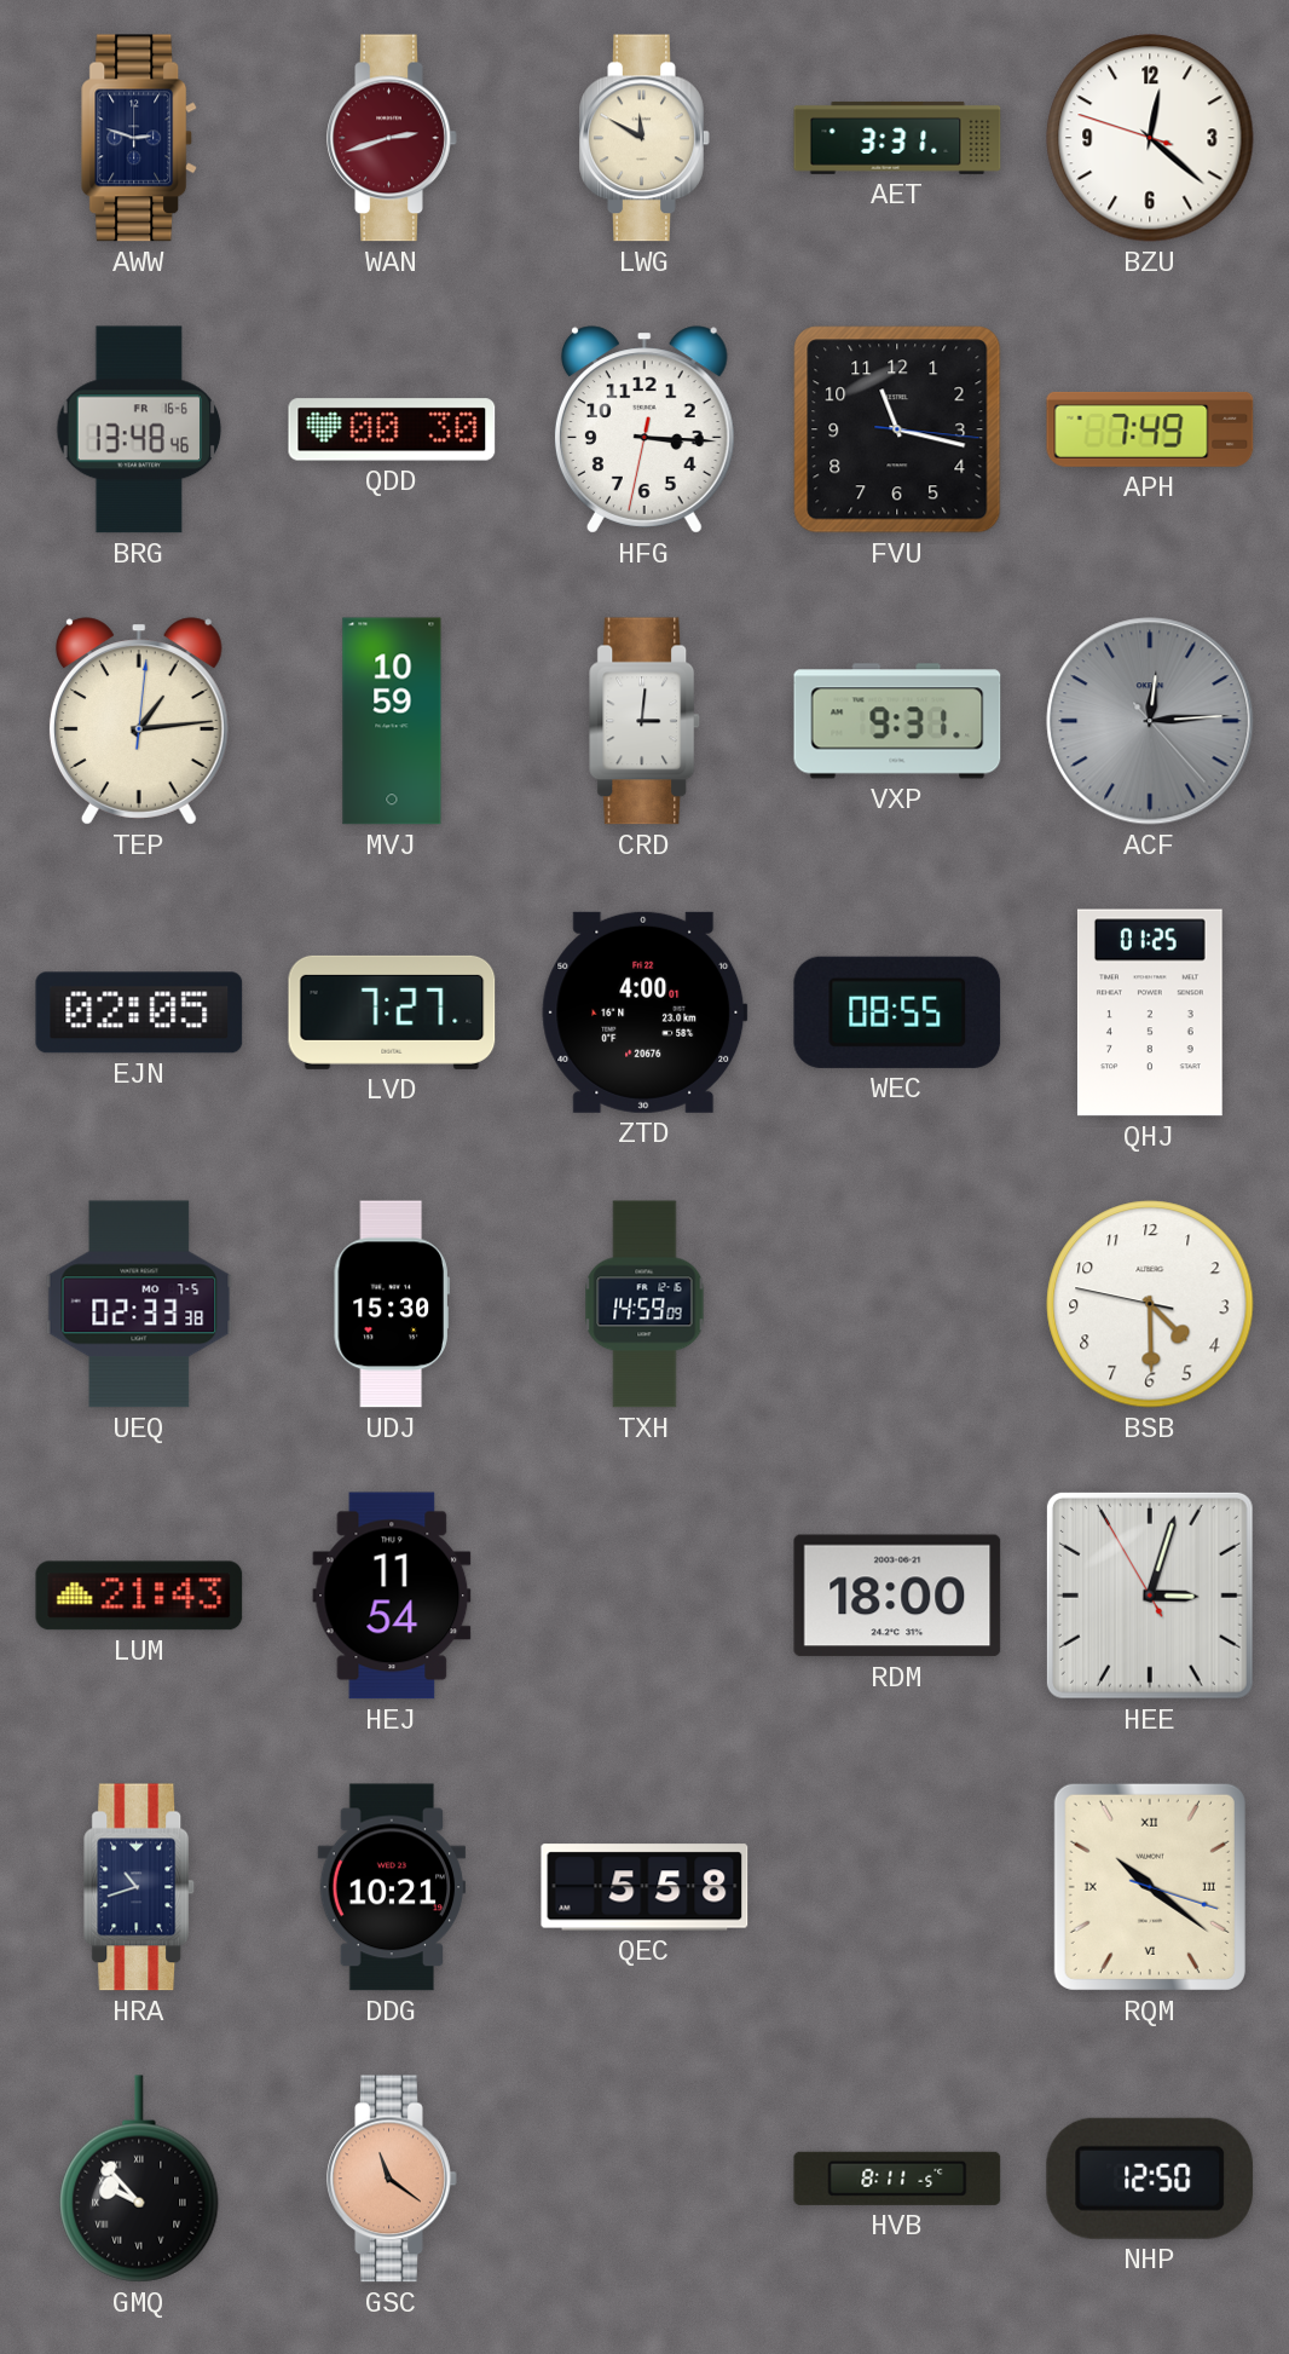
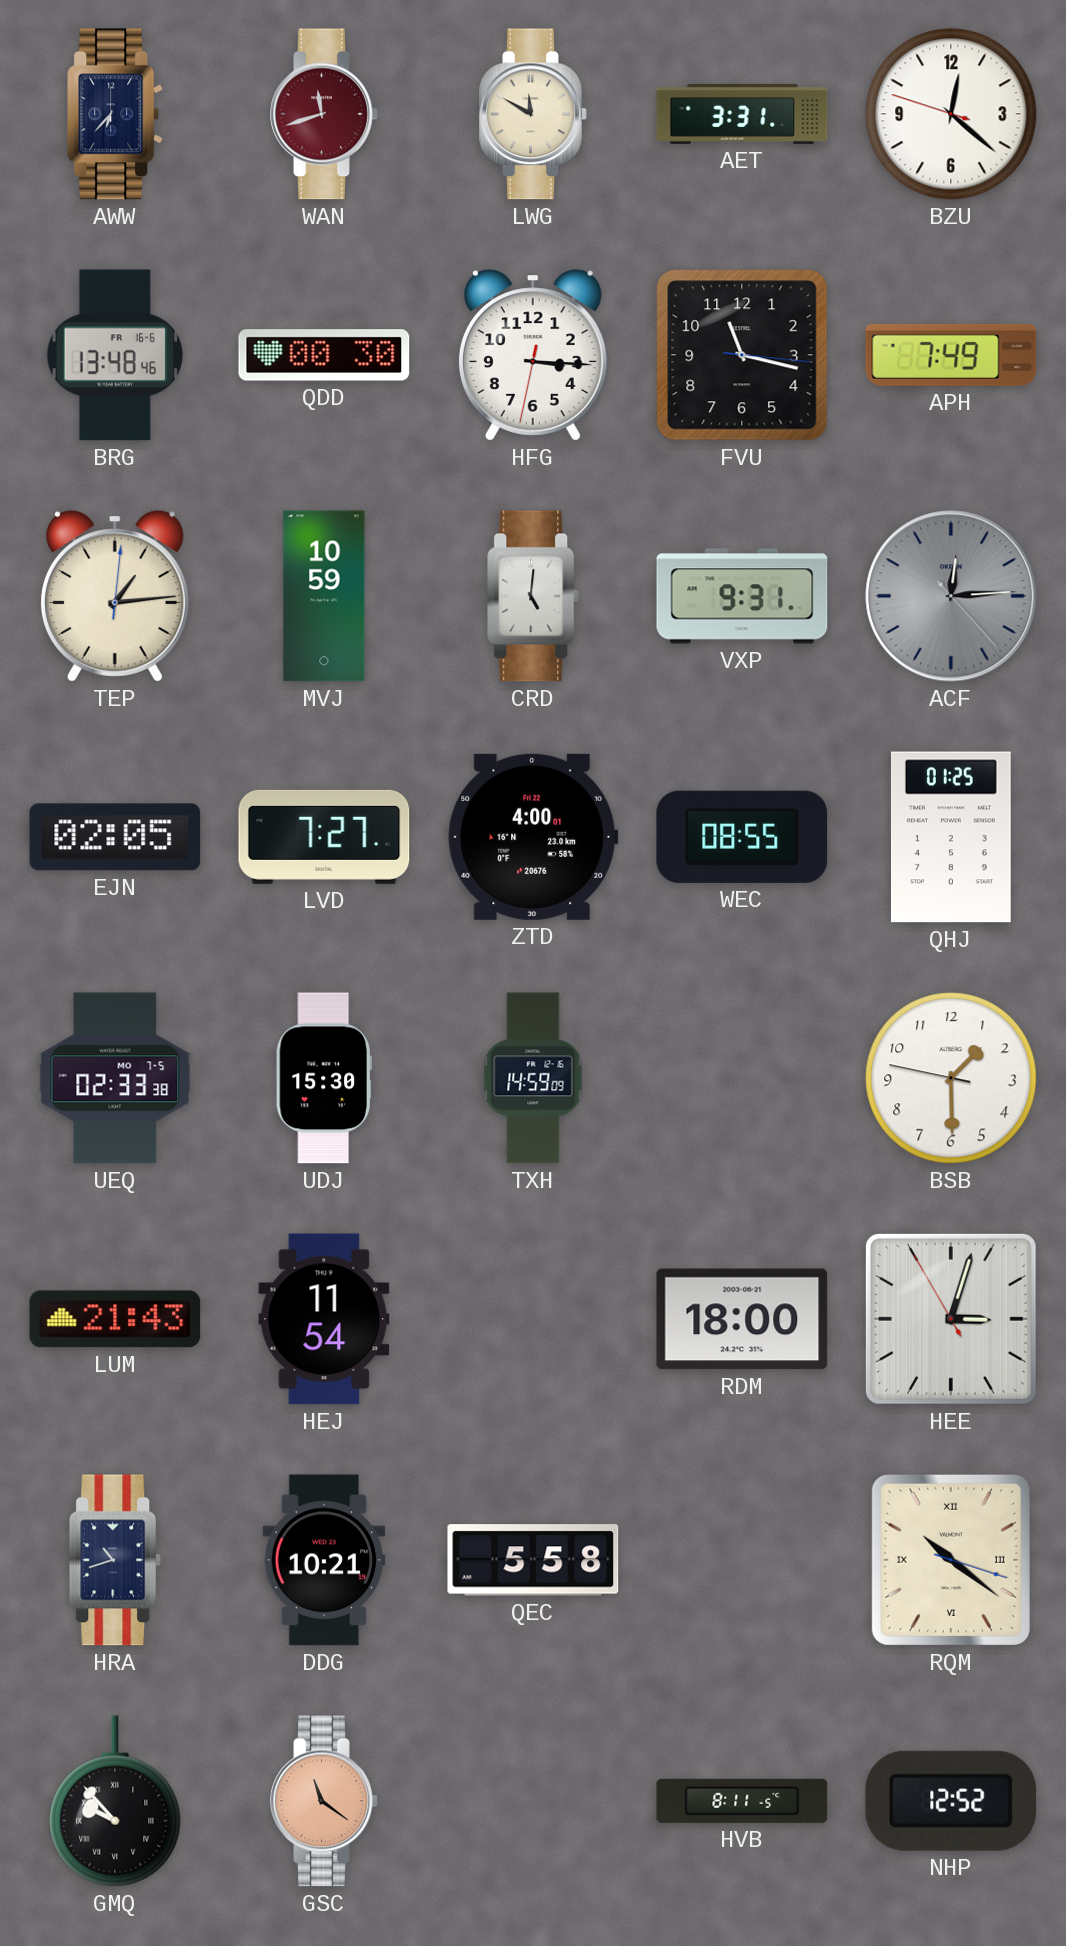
AWW: 2:48 -> 6:37
WAN: 2:42 -> 11:42
CRD: 3:01 -> 5:01
BSB: 4:29 -> 1:29
NHP: 12:50 -> 12:52
